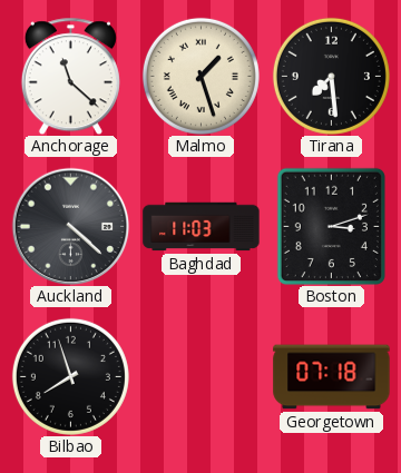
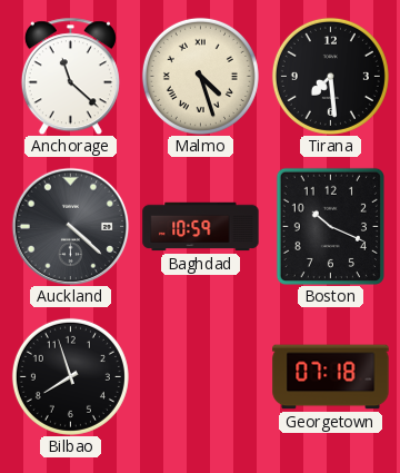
Malmo: 1:27 -> 4:27
Baghdad: 11:03 -> 10:59
Boston: 3:12 -> 10:19
